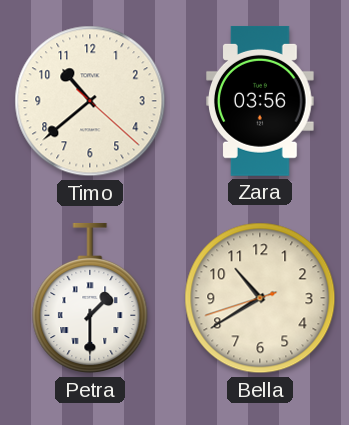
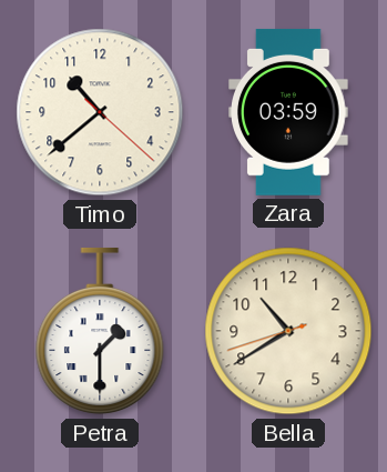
Zara: 03:56 -> 03:59
